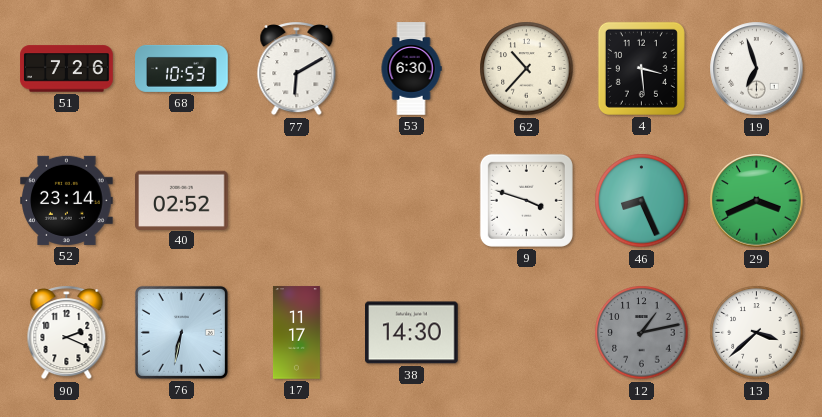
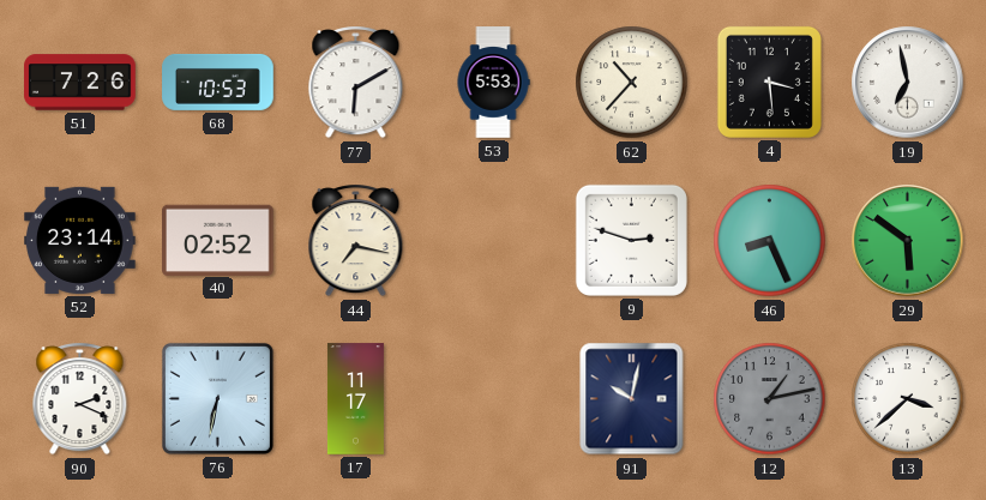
53: 6:30 -> 5:53
19: 6:57 -> 6:58
44: none -> 7:17
9: 3:48 -> 2:48
29: 3:41 -> 5:51
38: 14:30 -> none
91: none -> 10:02
